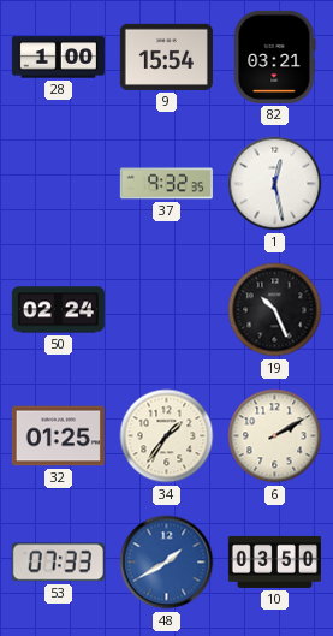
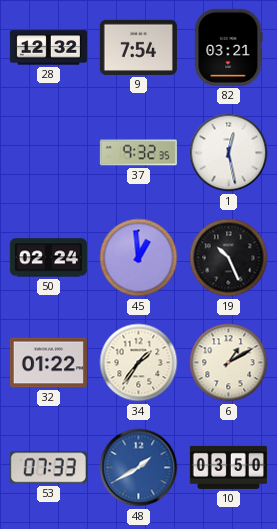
28: 1:00 -> 12:32
9: 15:54 -> 7:54
45: none -> 12:59
32: 01:25 -> 01:22
6: 2:10 -> 1:10
